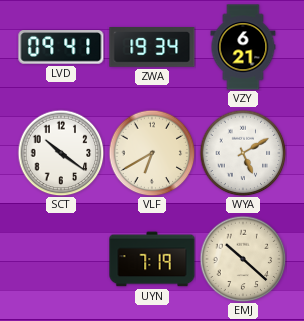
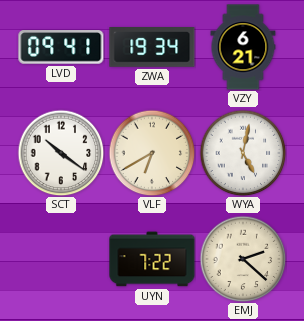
WYA: 5:10 -> 5:02
UYN: 7:19 -> 7:22
EMJ: 10:22 -> 2:22
